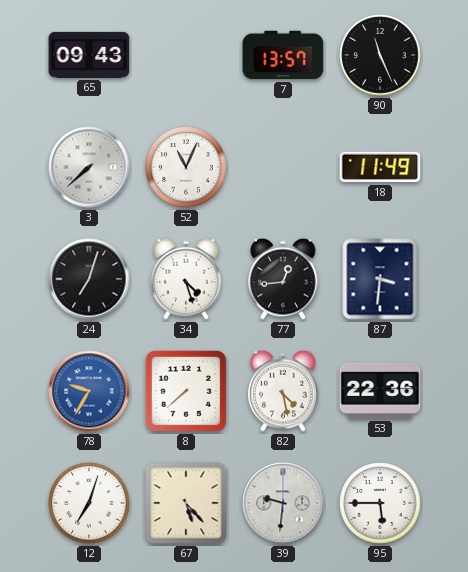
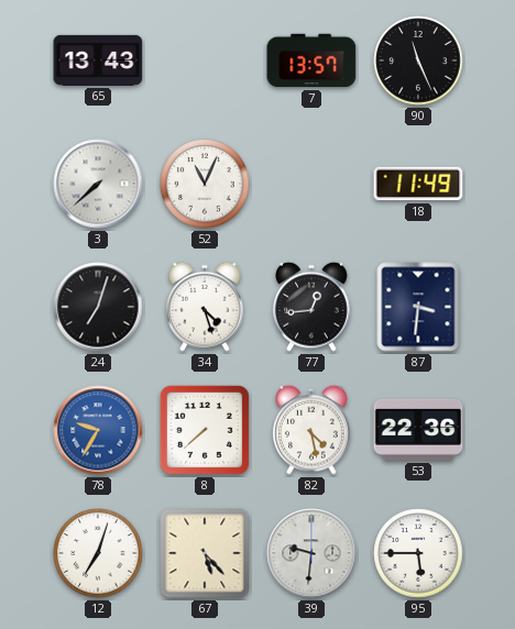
65: 09:43 -> 13:43
